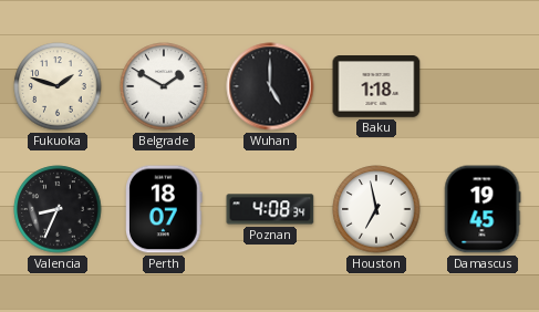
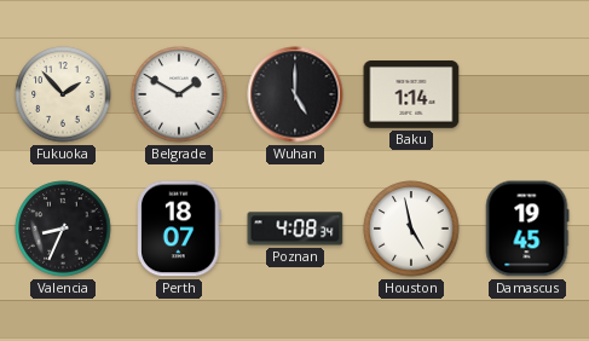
Fukuoka: 1:48 -> 1:53
Baku: 1:18 -> 1:14
Houston: 6:58 -> 4:58
